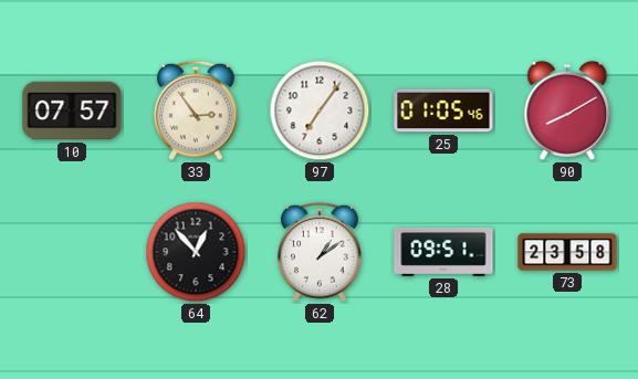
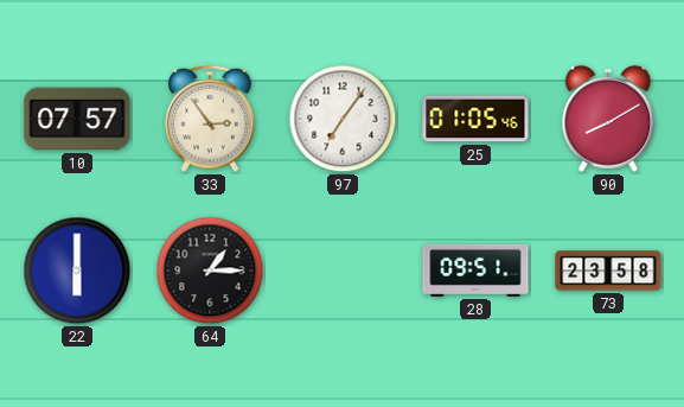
22: none -> 6:00
64: 12:53 -> 1:15
62: 1:09 -> none
